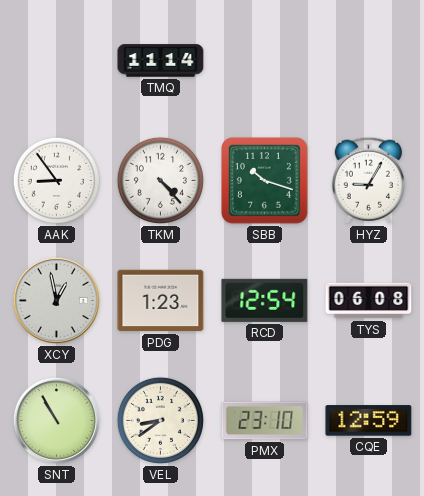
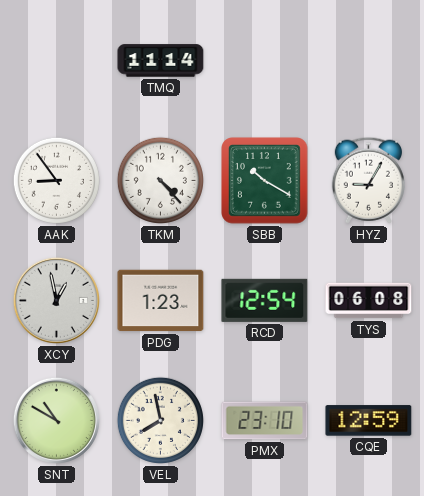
SBB: 10:18 -> 10:20
SNT: 10:55 -> 10:50
VEL: 8:39 -> 7:58
